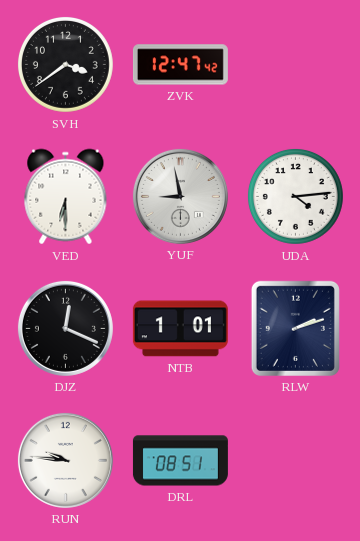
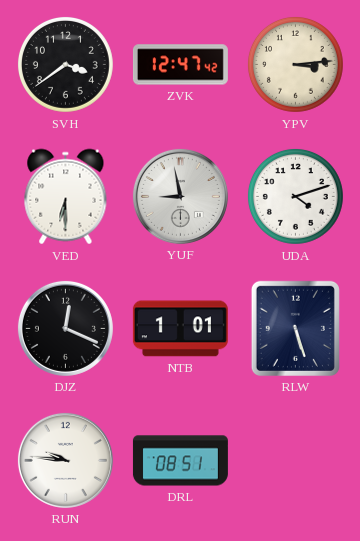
YPV: none -> 3:14
UDA: 4:14 -> 4:12
RLW: 2:12 -> 5:27
